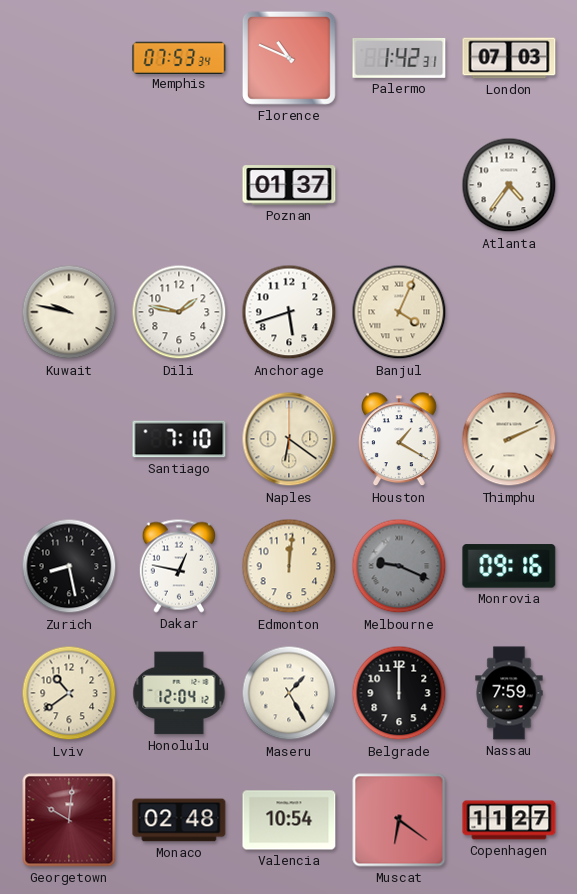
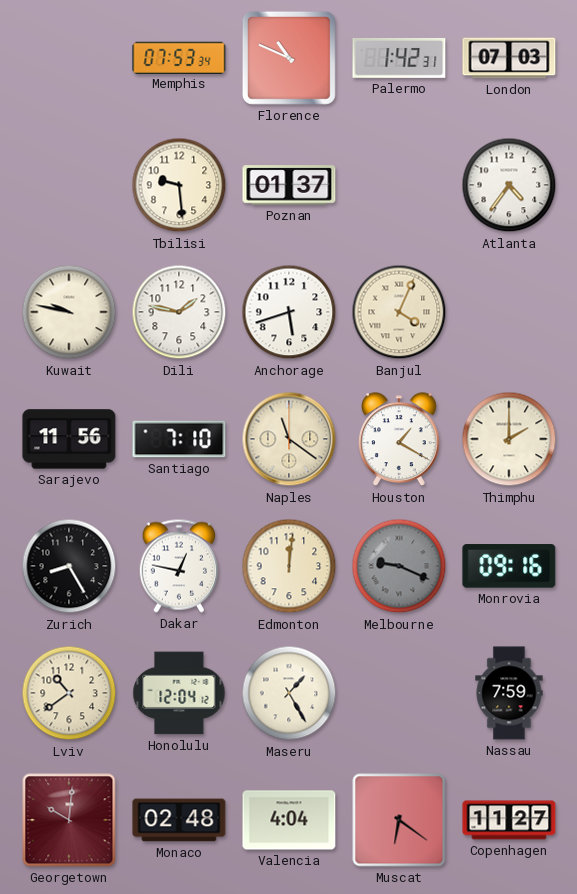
Tbilisi: none -> 9:29
Sarajevo: none -> 11:56
Naples: 6:21 -> 11:21
Thimphu: 2:11 -> 2:00
Zurich: 8:28 -> 8:25
Belgrade: 12:00 -> none
Valencia: 10:54 -> 4:04
